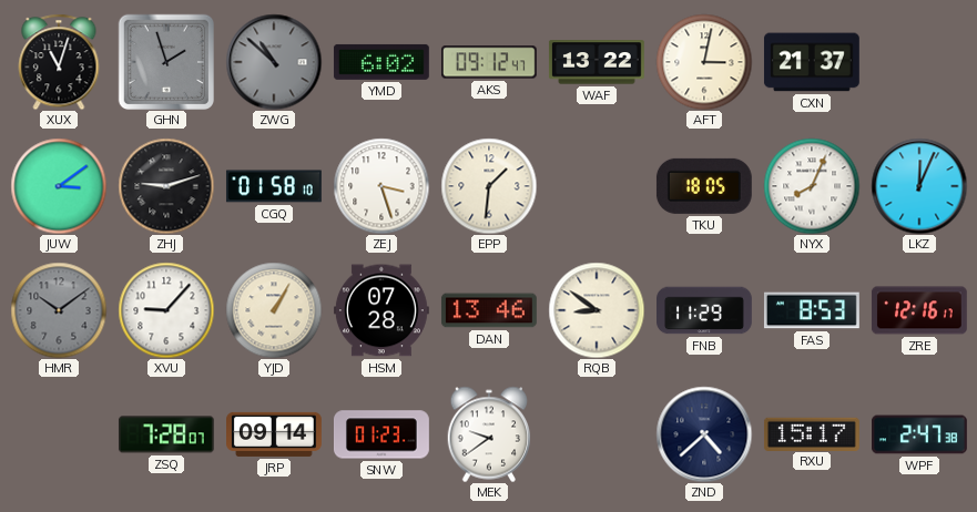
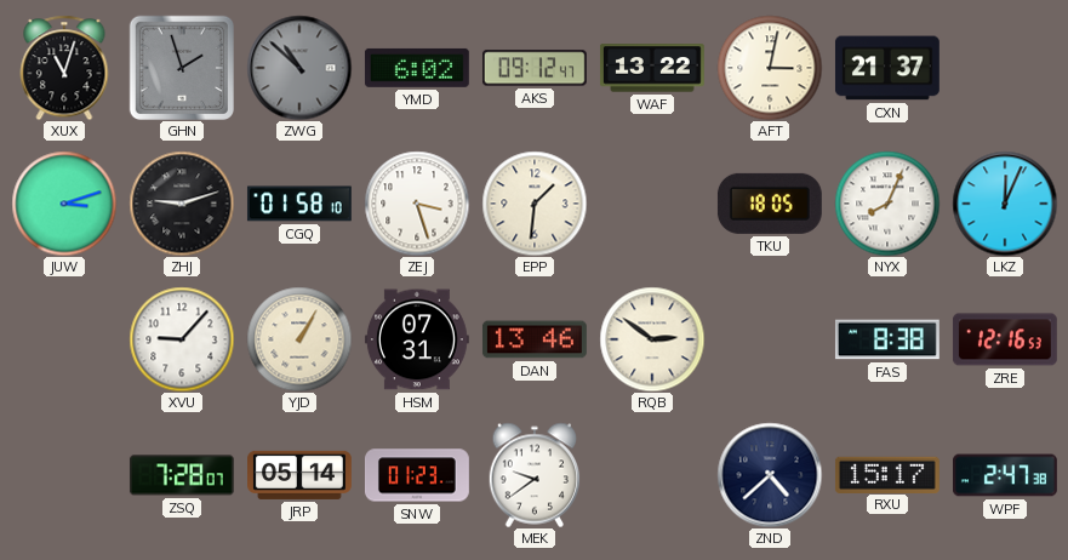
JUW: 3:09 -> 3:12
HMR: 10:09 -> none
HSM: 07:28 -> 07:31
RQB: 8:51 -> 2:51
FNB: 11:29 -> none
FAS: 8:53 -> 8:38
ZRE: 12:16:17 -> 12:16:53
JRP: 09:14 -> 05:14
